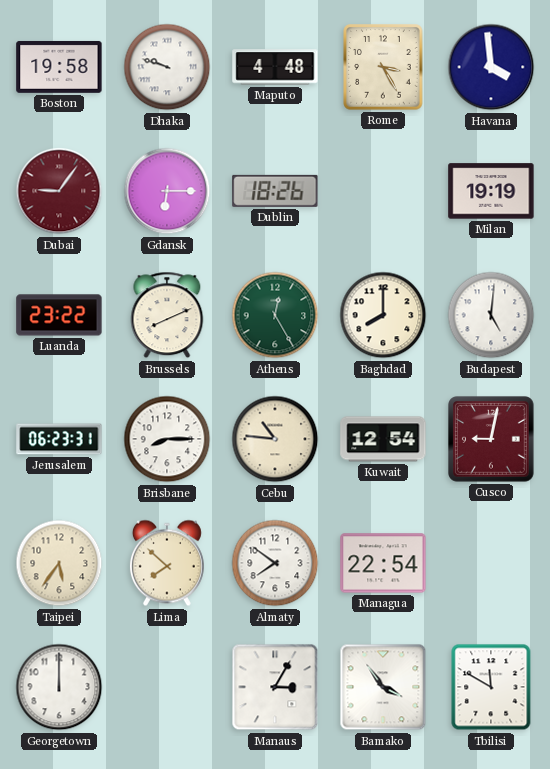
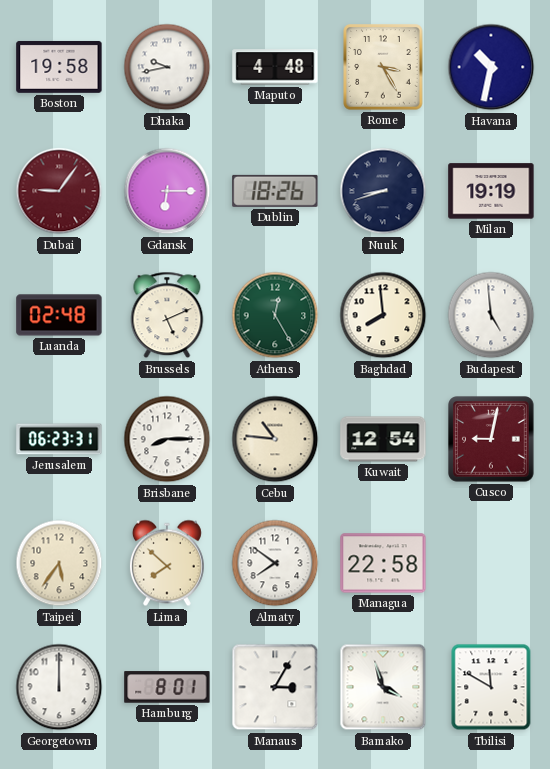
Dhaka: 9:48 -> 9:43
Havana: 3:59 -> 10:32
Nuuk: none -> 8:42
Luanda: 23:22 -> 02:48
Brussels: 8:11 -> 5:11
Baghdad: 8:00 -> 7:59
Budapest: 5:01 -> 4:59
Managua: 22:54 -> 22:58
Hamburg: none -> 8:01
Bamako: 3:54 -> 3:57
